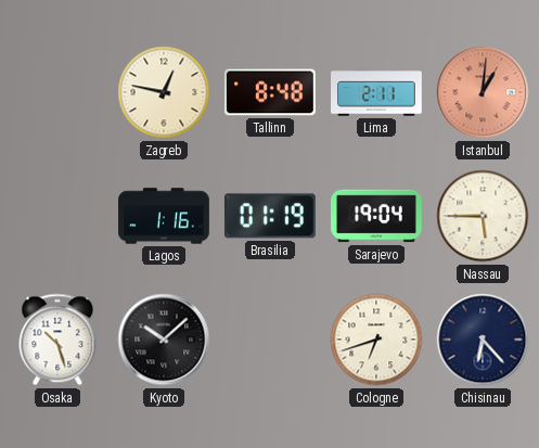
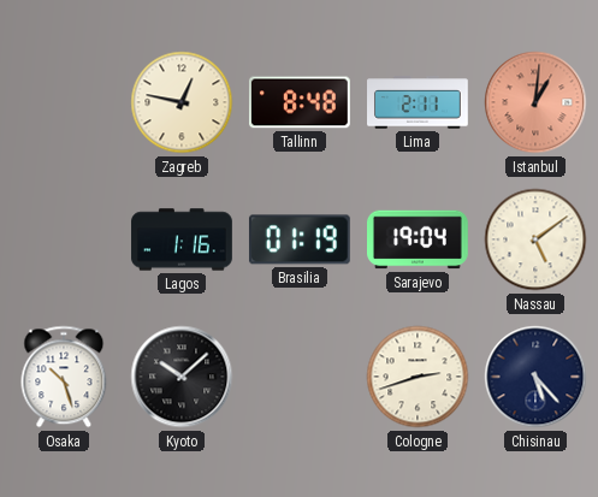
Nassau: 5:45 -> 5:09
Cologne: 6:42 -> 2:42
Chisinau: 6:23 -> 5:23
